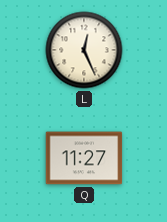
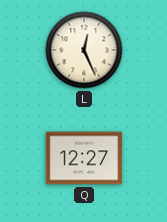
Q: 11:27 -> 12:27
